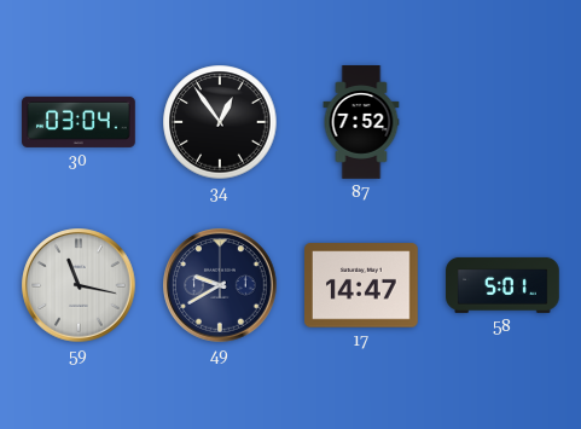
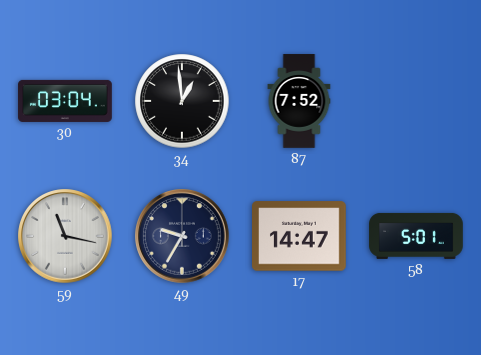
34: 12:54 -> 12:59
49: 9:40 -> 9:35
